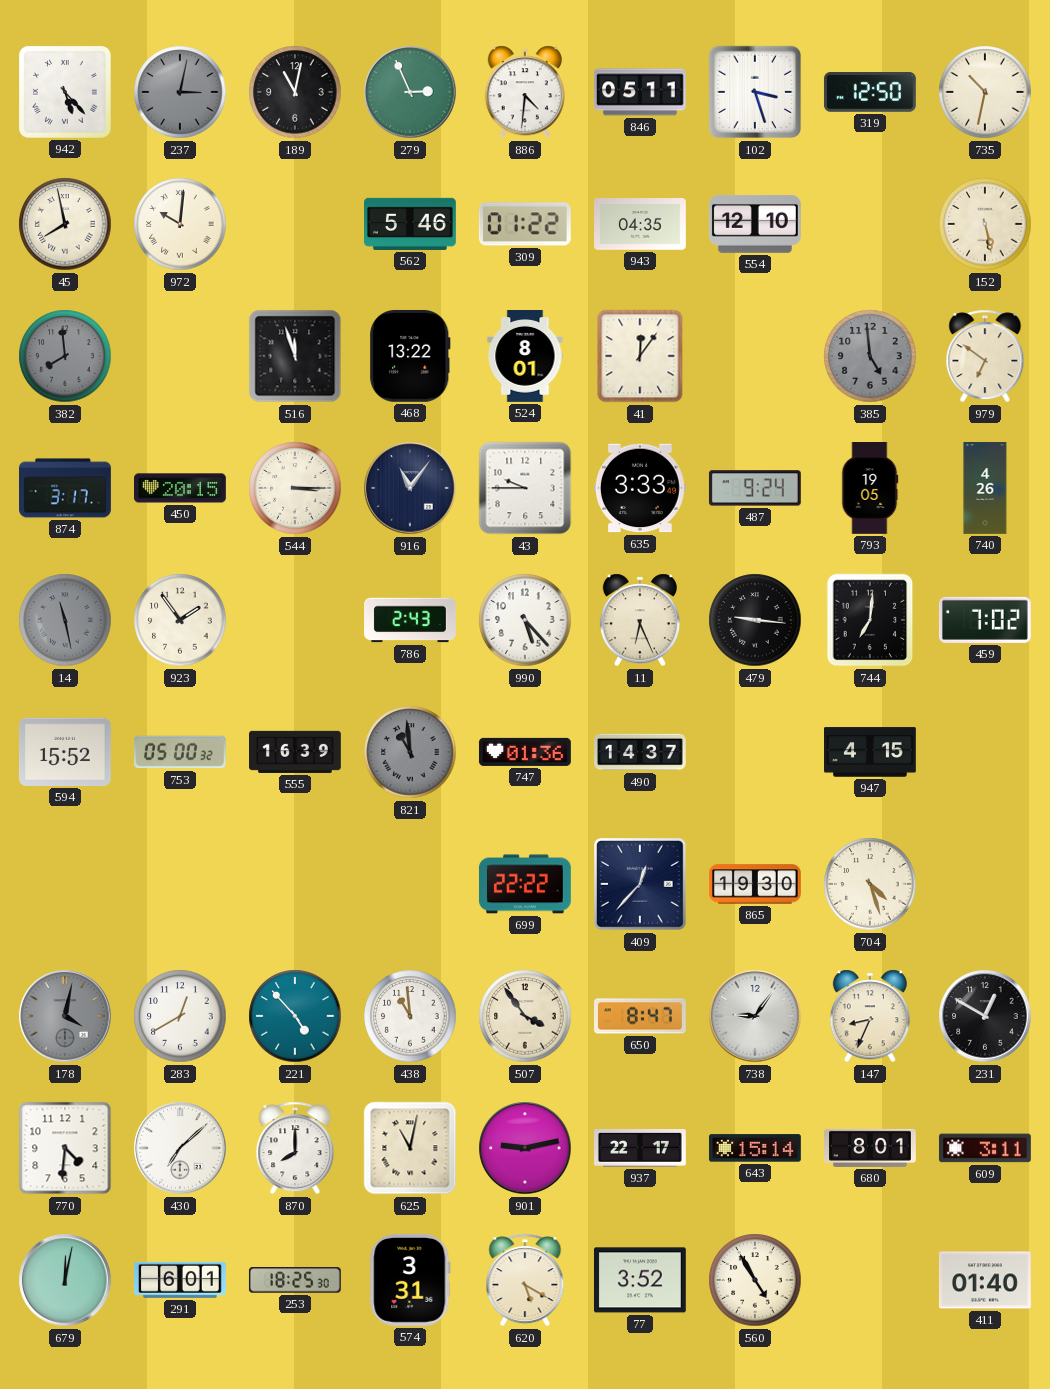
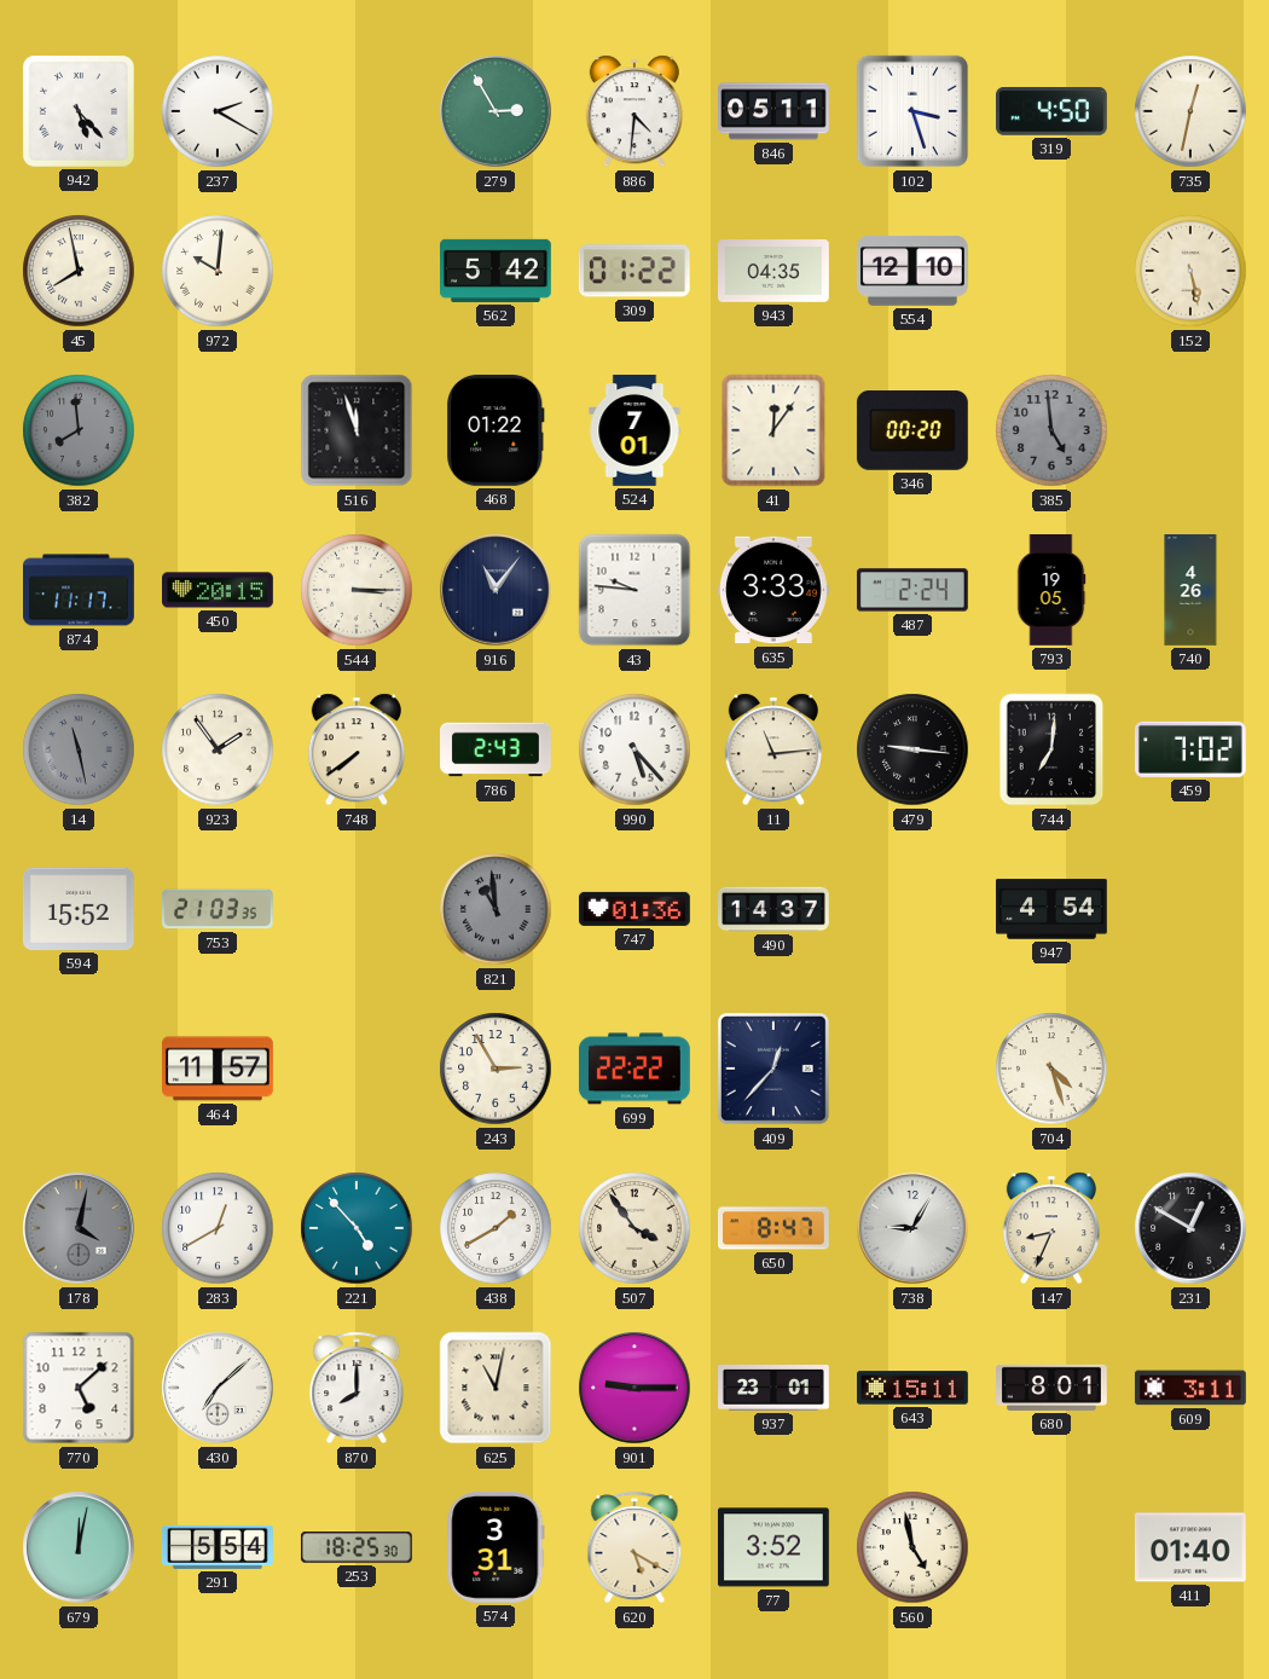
237: 3:02 -> 2:20
237 dial: grey -> white
189: 11:02 -> none
279: 2:56 -> 2:55
319: 12:50 -> 4:50
735: 10:32 -> 12:32
562: 5:46 -> 5:42
468: 13:22 -> 01:22
524: 8:01 -> 7:01
346: none -> 00:20
979: 6:51 -> none
874: 3:17 -> 11:17
43: 9:45 -> 9:46
487: 9:24 -> 2:24
748: none -> 7:39
11: 6:26 -> 11:14
753: 05:00 -> 21:03
555: 16:39 -> none
947: 4:15 -> 4:54
464: none -> 11:57
243: none -> 2:55
865: 19:30 -> none
438: 10:59 -> 1:40
738: 9:06 -> 9:05
770: 4:31 -> 5:08
901: 9:13 -> 9:15
937: 22:17 -> 23:01
643: 15:14 -> 15:11
291: 6:01 -> 5:54
560: 4:55 -> 4:58
